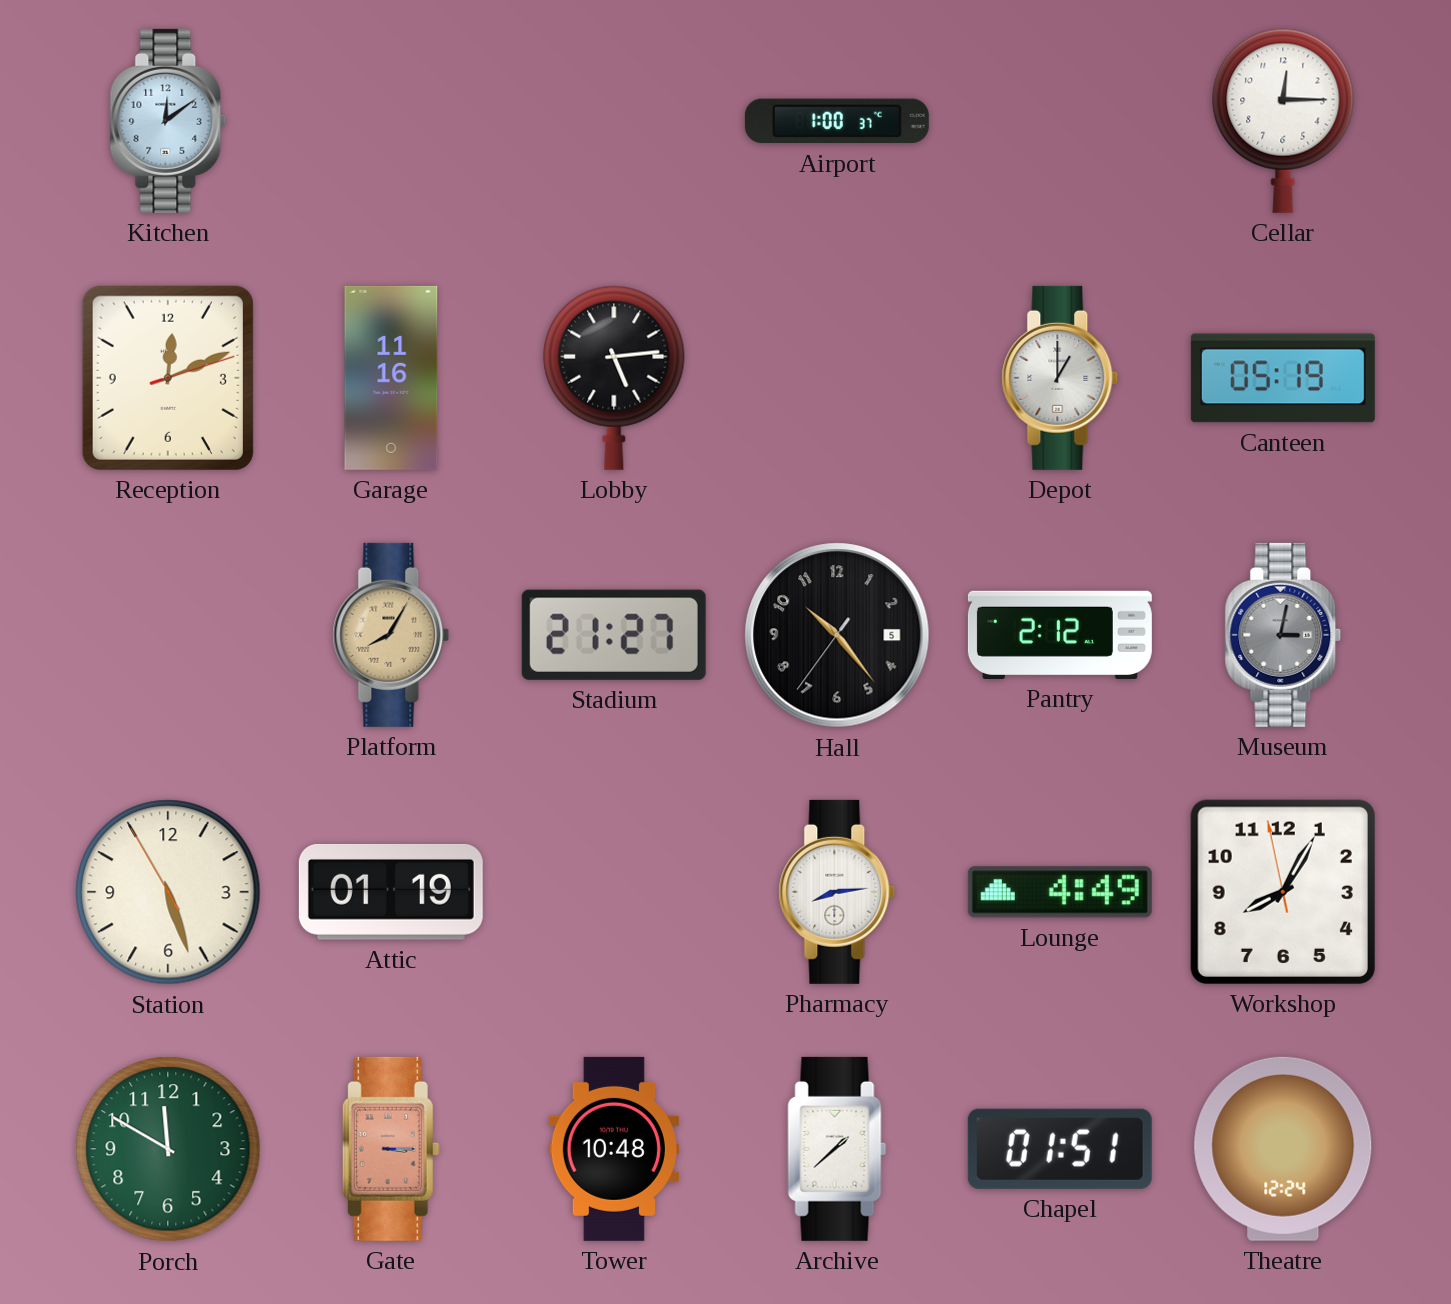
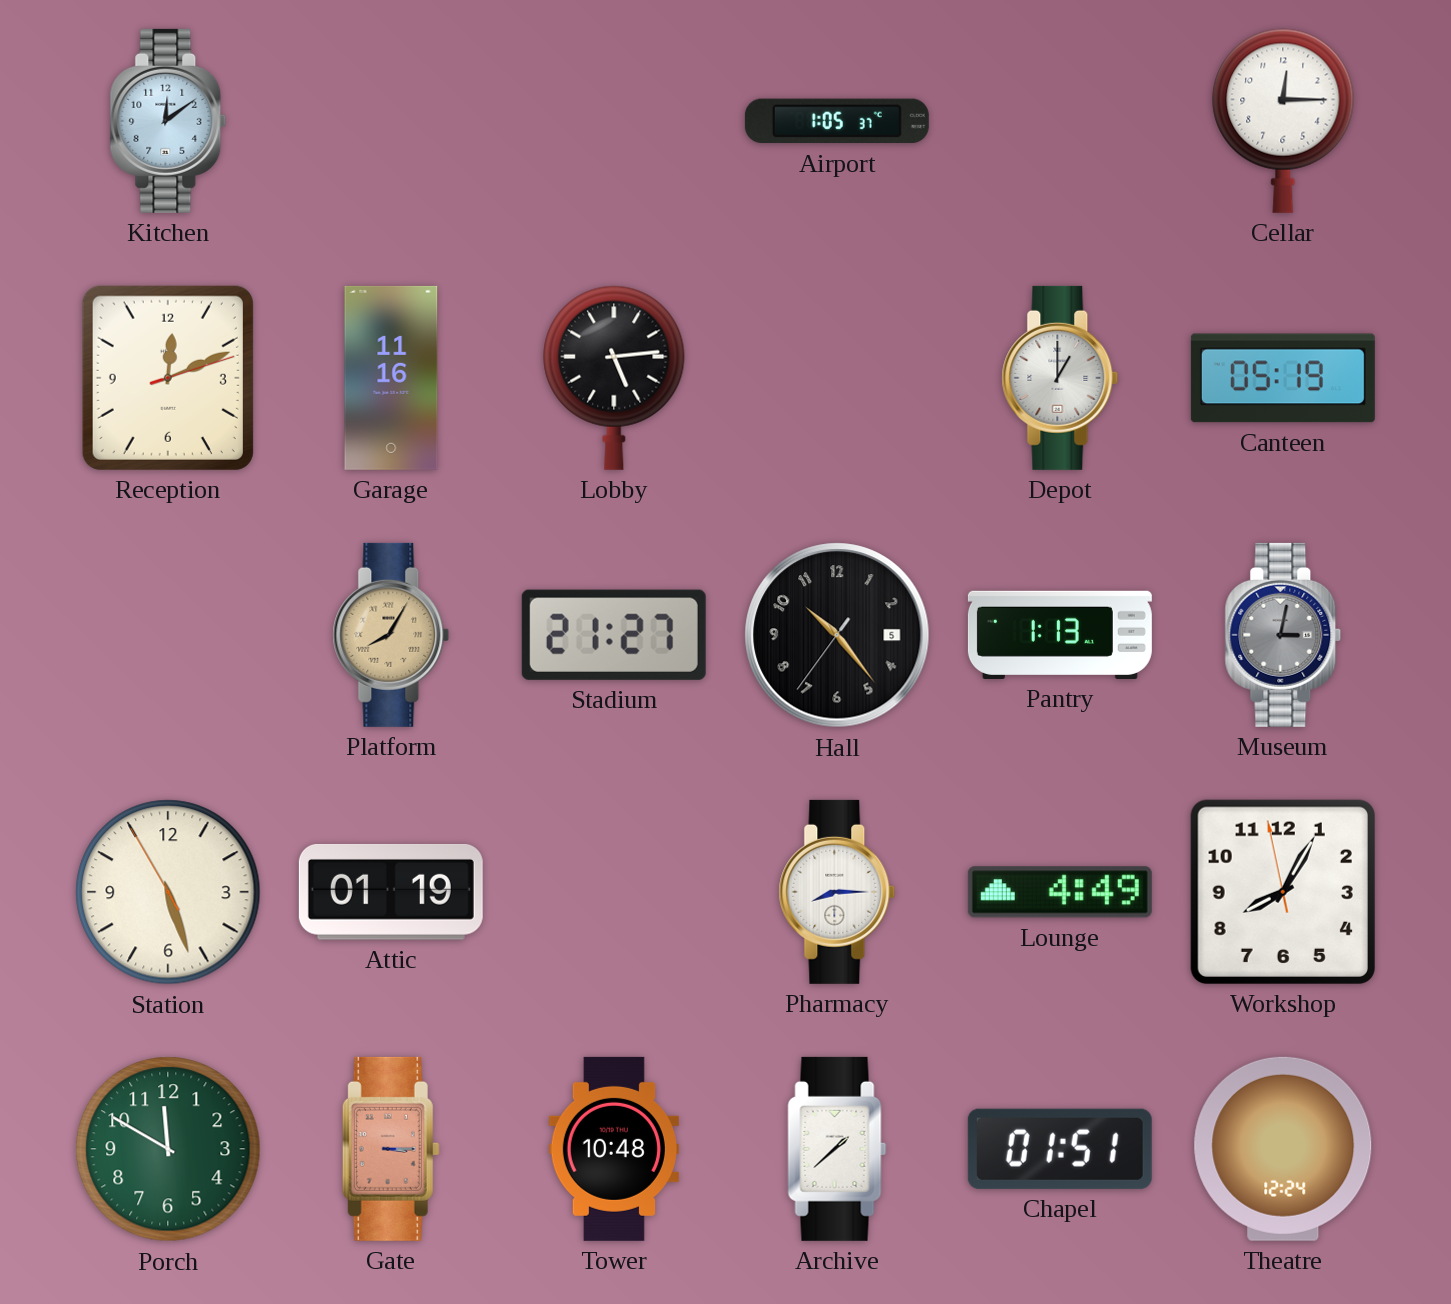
Airport: 1:00 -> 1:05
Pantry: 2:12 -> 1:13
Pharmacy: 8:14 -> 8:15
